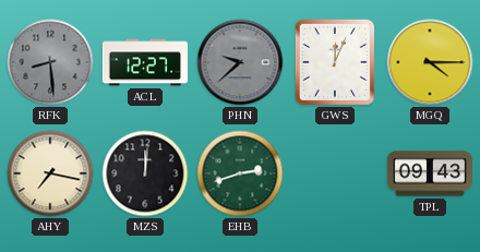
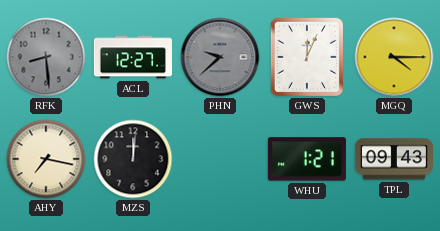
EHB: 2:42 -> none
WHU: none -> 1:21
